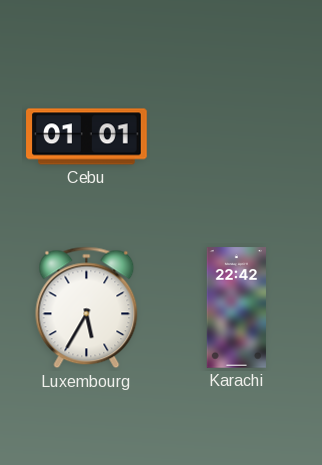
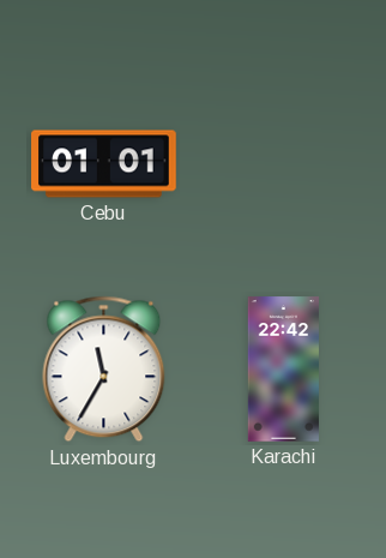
Luxembourg: 5:35 -> 11:35
